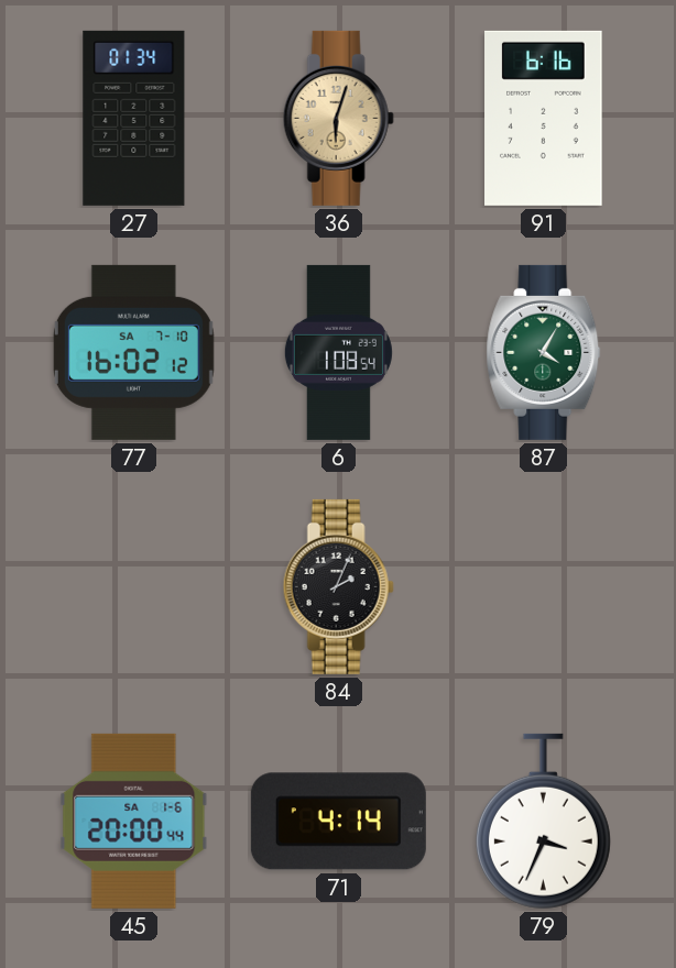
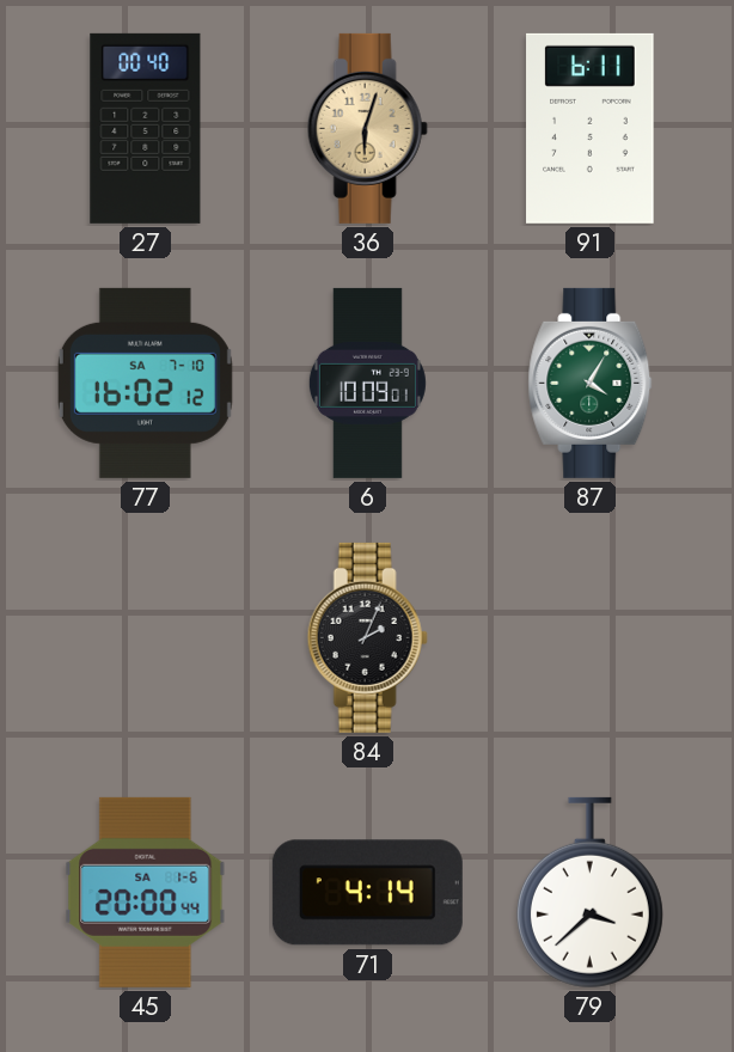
27: 01:34 -> 00:40
91: 6:16 -> 6:11
6: 1:08 -> 10:09
79: 3:34 -> 3:38
